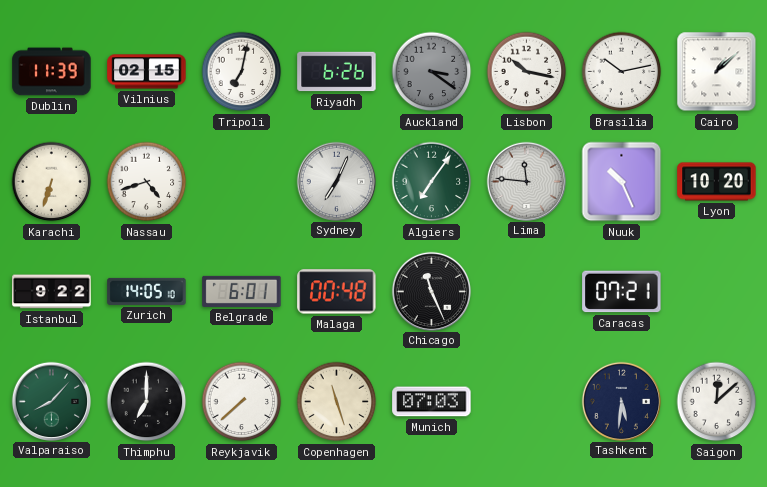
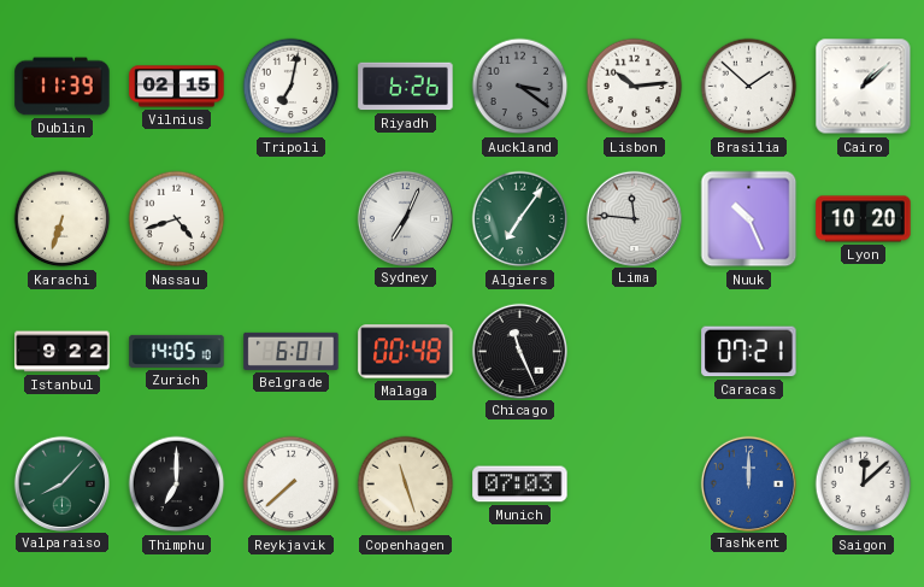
Lisbon: 10:17 -> 10:14
Brasilia: 10:13 -> 1:52
Tashkent: 5:31 -> 12:00
Tashkent dial: navy -> blue
